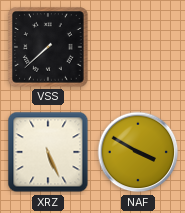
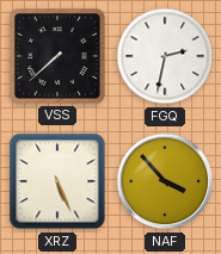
FGQ: none -> 2:32
NAF: 3:50 -> 3:53
